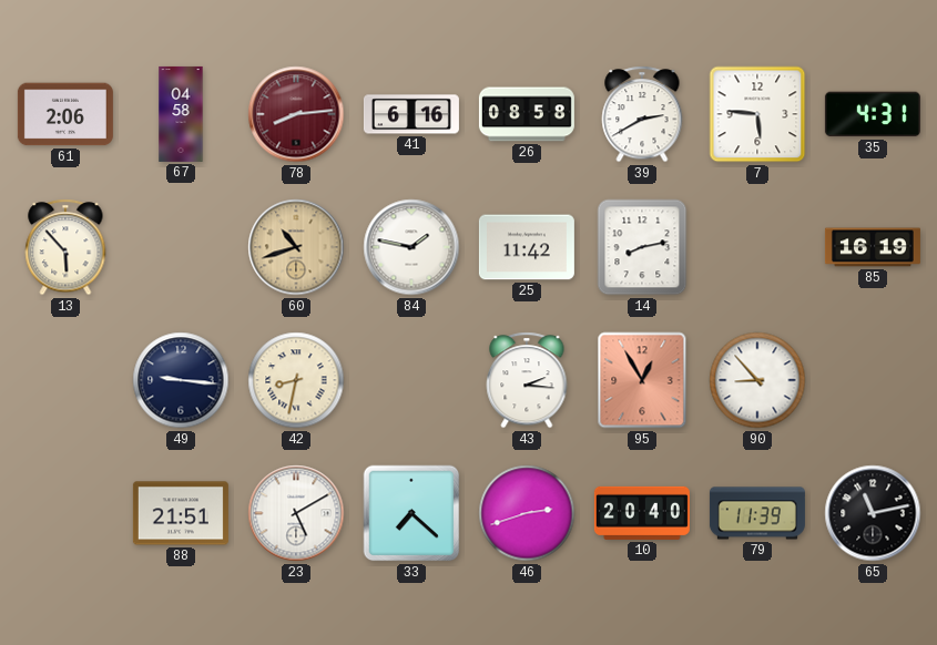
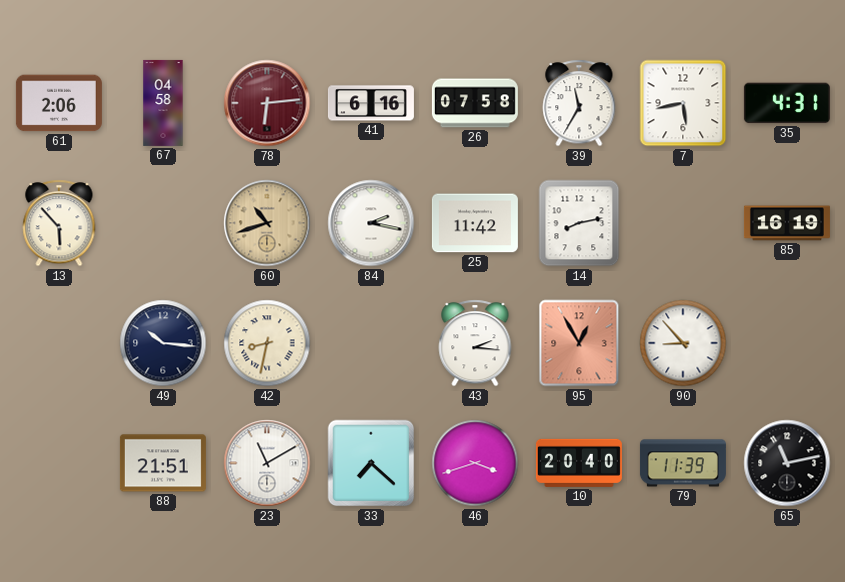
78: 8:14 -> 6:14
26: 08:58 -> 07:58
39: 2:40 -> 11:35
7: 5:46 -> 5:43
84: 1:47 -> 2:17
49: 9:16 -> 10:16
23: 5:10 -> 11:10
46: 2:42 -> 3:42
